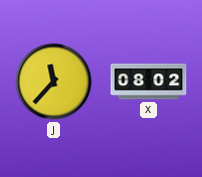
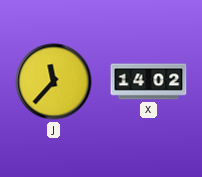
X: 08:02 -> 14:02
